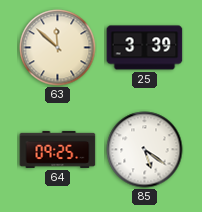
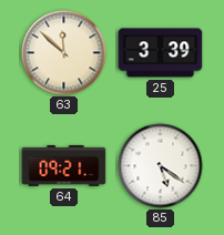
64: 09:25 -> 09:21
